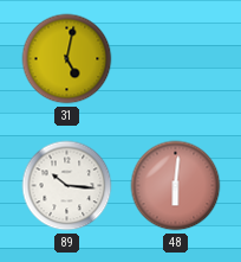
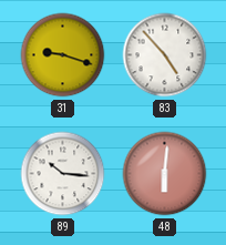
31: 5:02 -> 9:18
83: none -> 4:53
